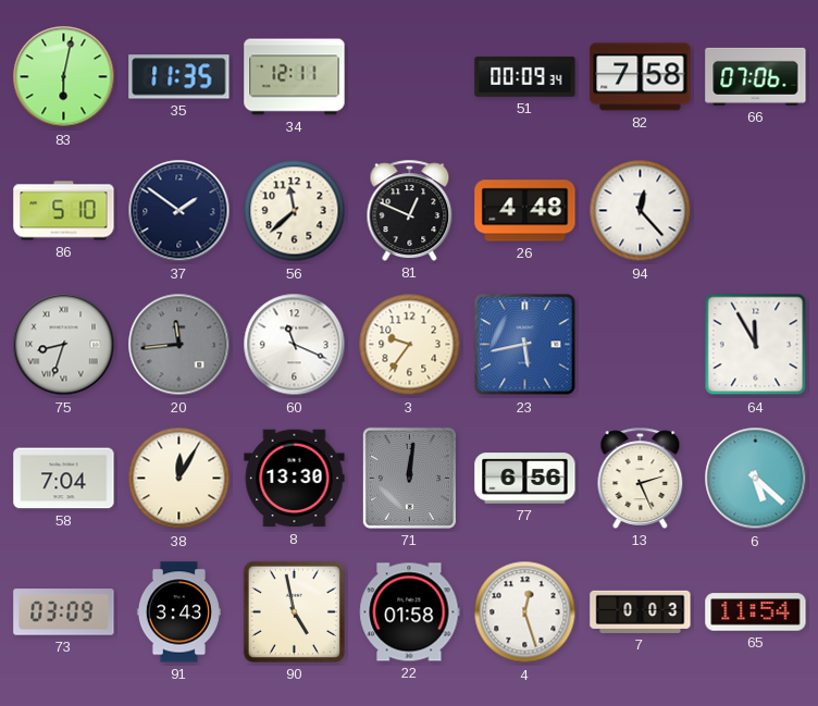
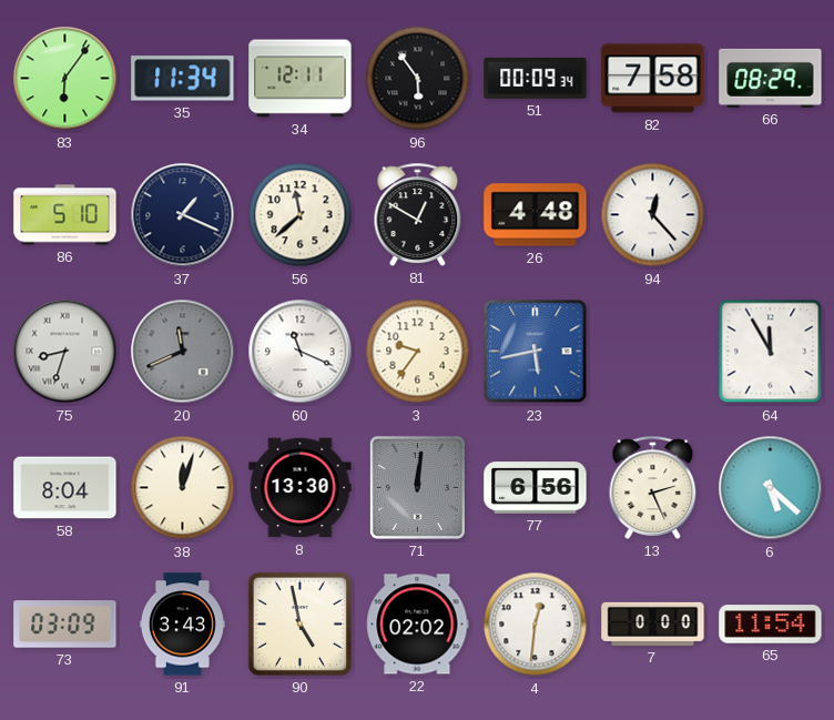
83: 6:02 -> 6:06
35: 11:35 -> 11:34
96: none -> 5:54
66: 07:06 -> 08:29
37: 1:51 -> 1:19
81: 12:49 -> 12:50
20: 11:44 -> 11:41
58: 7:04 -> 8:04
38: 12:05 -> 12:03
22: 01:58 -> 02:02
4: 12:27 -> 12:31
7: 0:03 -> 0:00
